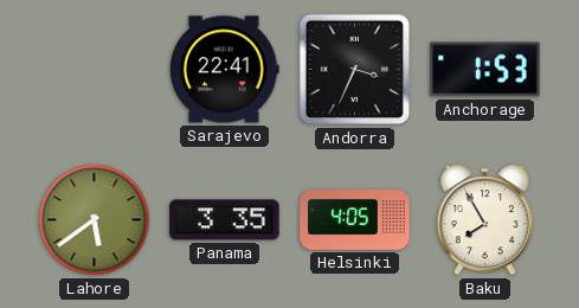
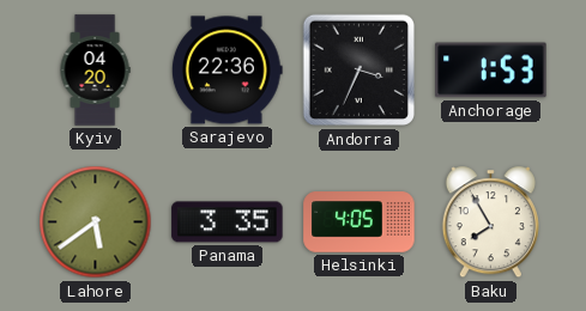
Kyiv: none -> 04:20
Sarajevo: 22:41 -> 22:36
